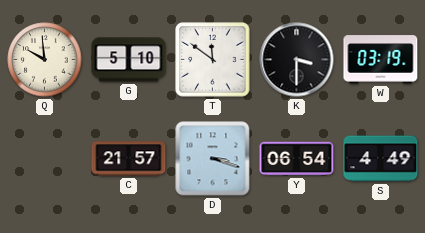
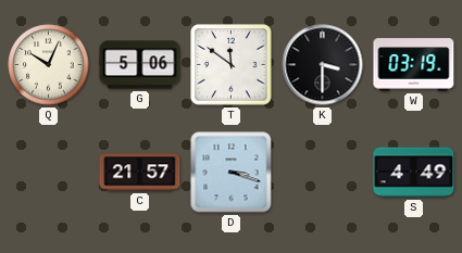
Q: 9:59 -> 10:04
G: 5:10 -> 5:06
Y: 06:54 -> none
